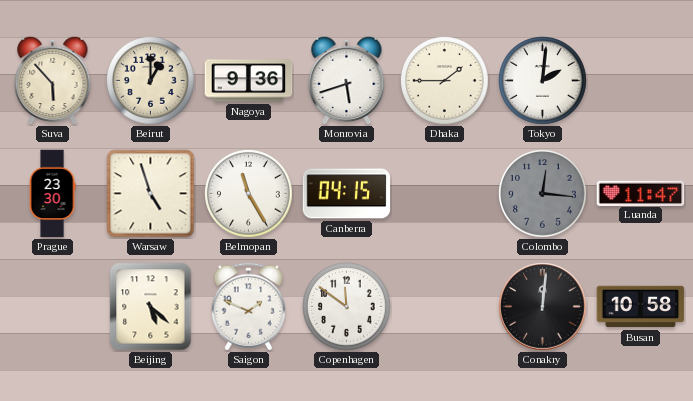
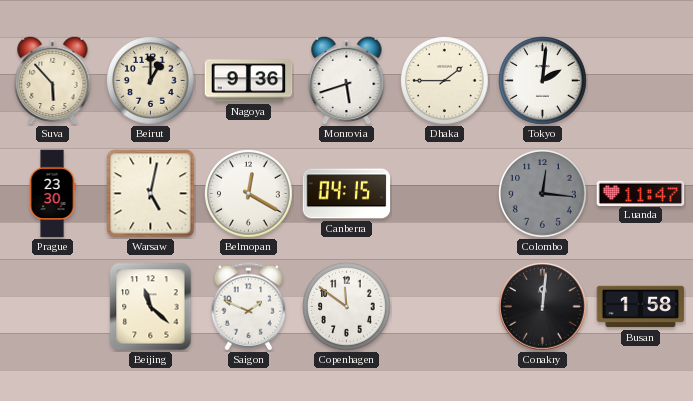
Warsaw: 4:57 -> 5:02
Belmopan: 11:25 -> 12:20
Beijing: 5:22 -> 11:22
Busan: 10:58 -> 1:58
